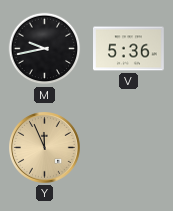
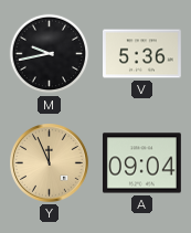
A: none -> 09:04
